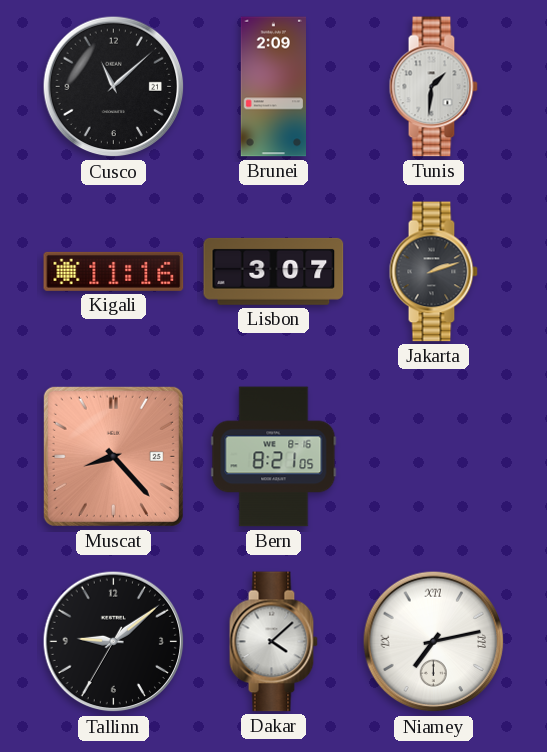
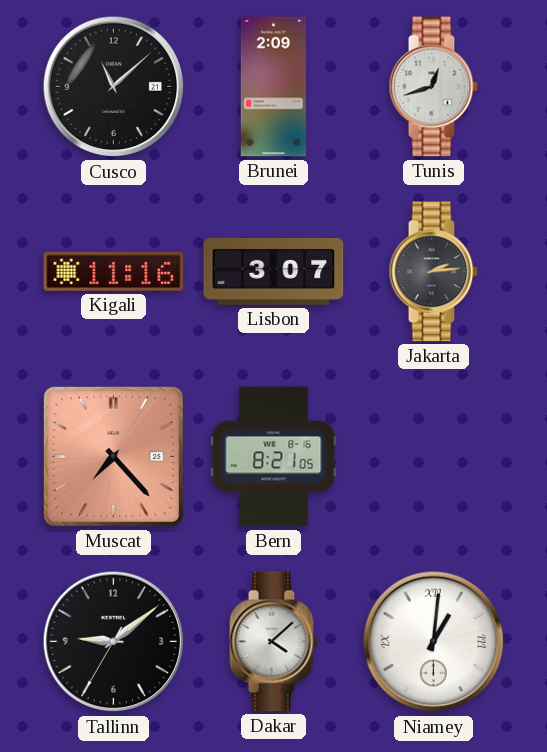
Tunis: 1:31 -> 12:42
Jakarta: 2:12 -> 2:14
Muscat: 8:23 -> 7:23
Niamey: 7:13 -> 1:01
